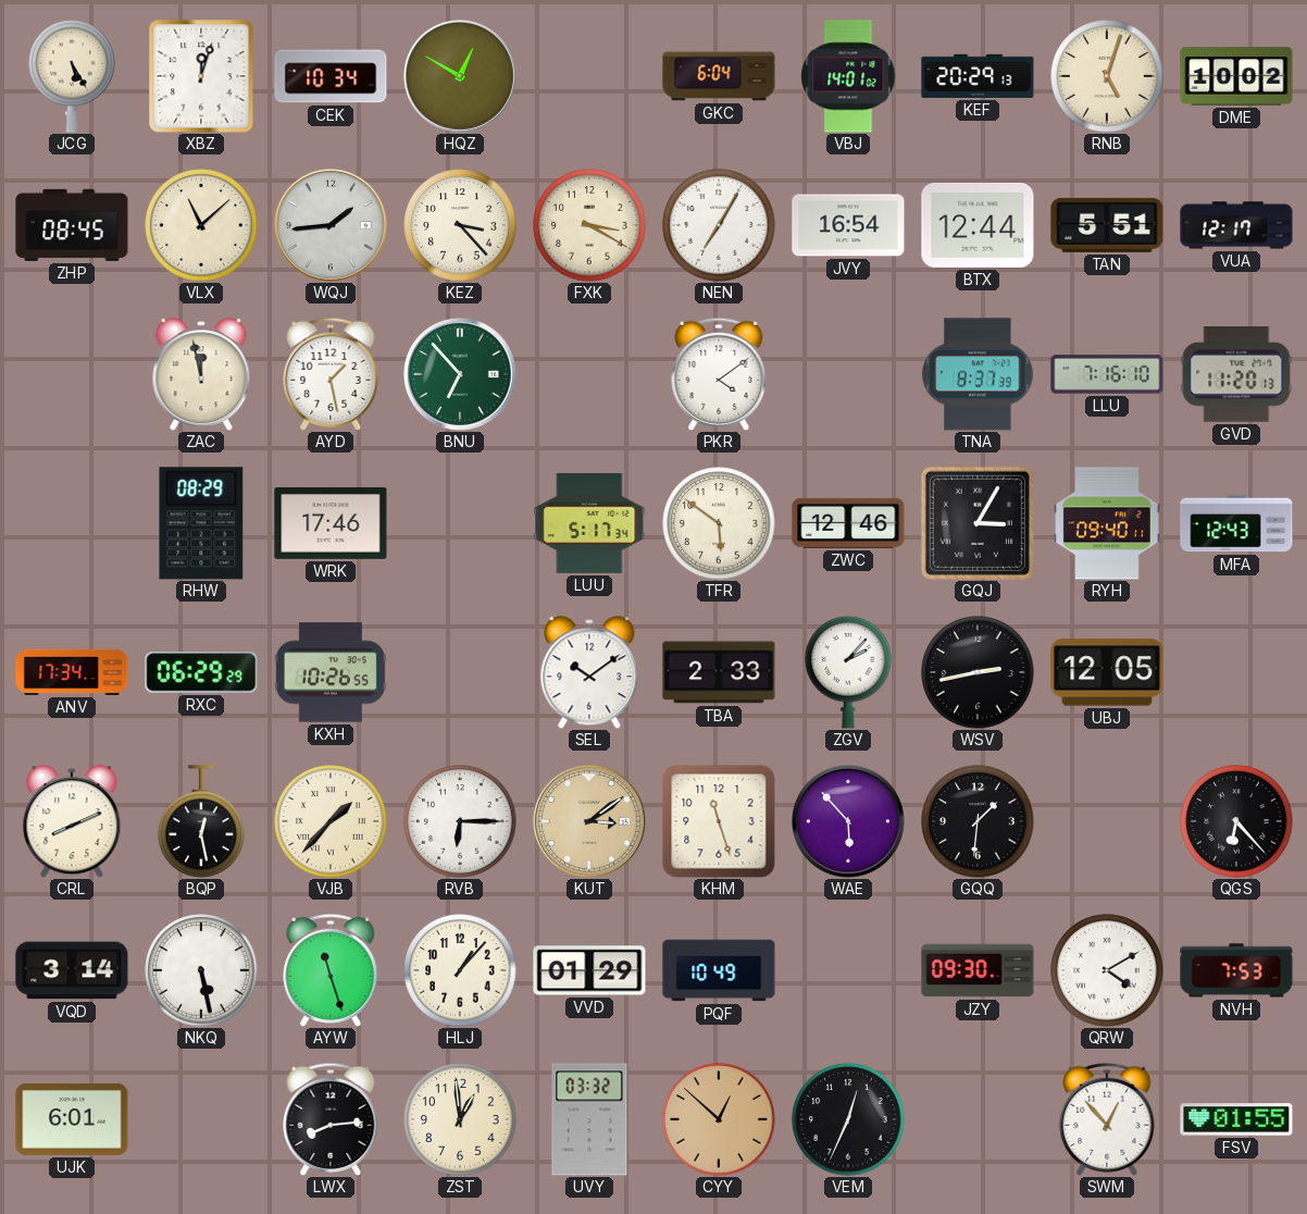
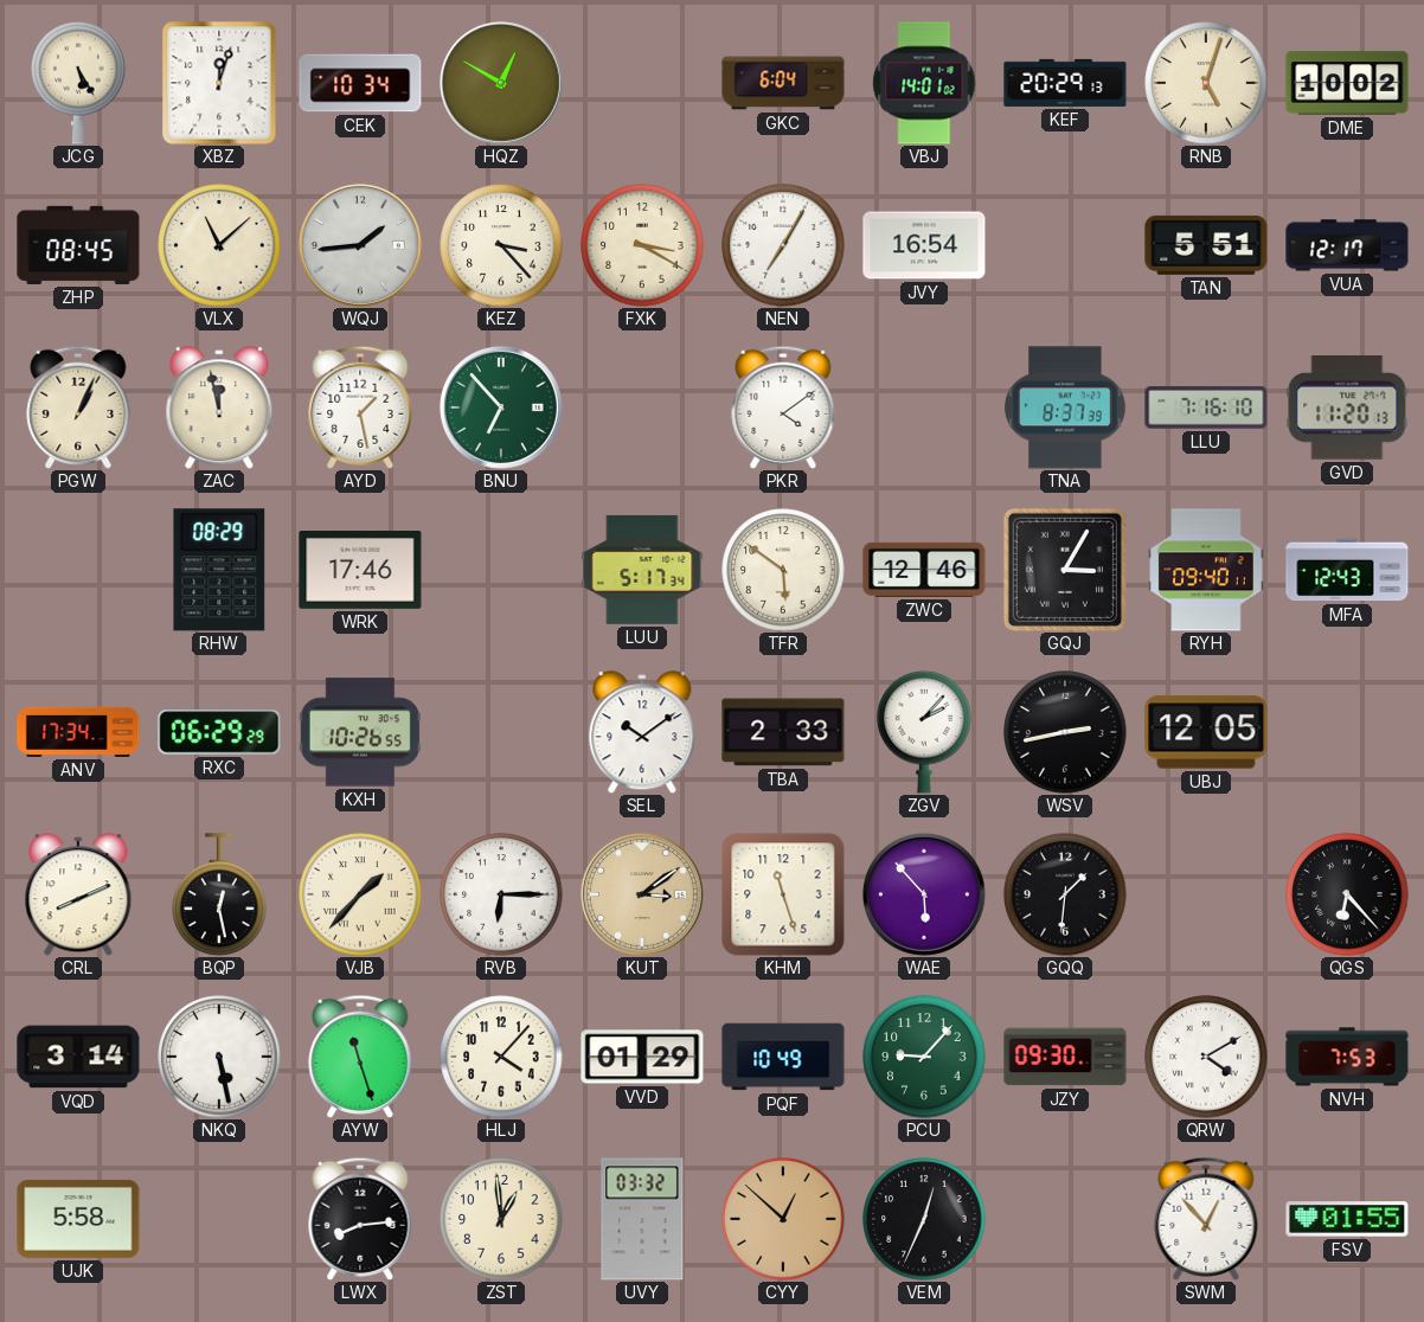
BTX: 12:44 -> none
PGW: none -> 1:04
HLJ: 1:07 -> 4:07
PCU: none -> 9:07
UJK: 6:01 -> 5:58
